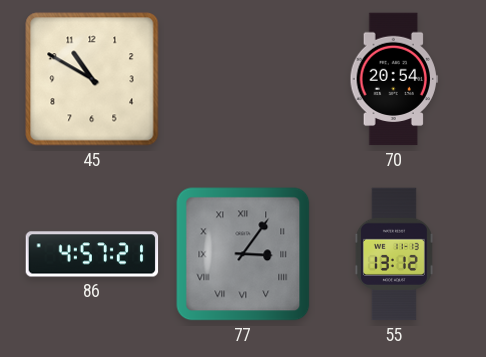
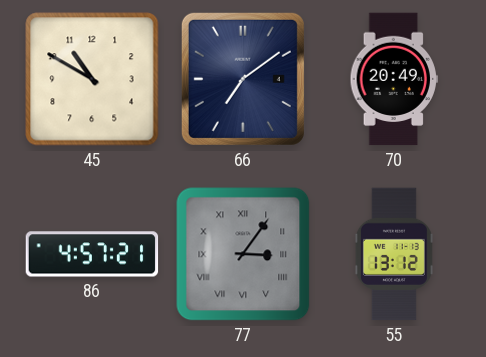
66: none -> 7:09
70: 20:54 -> 20:49
